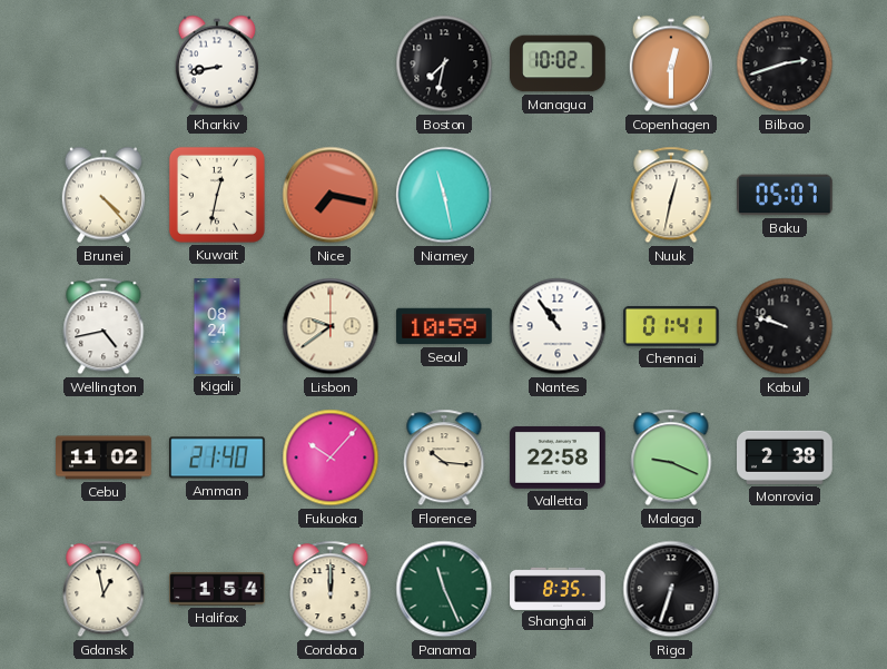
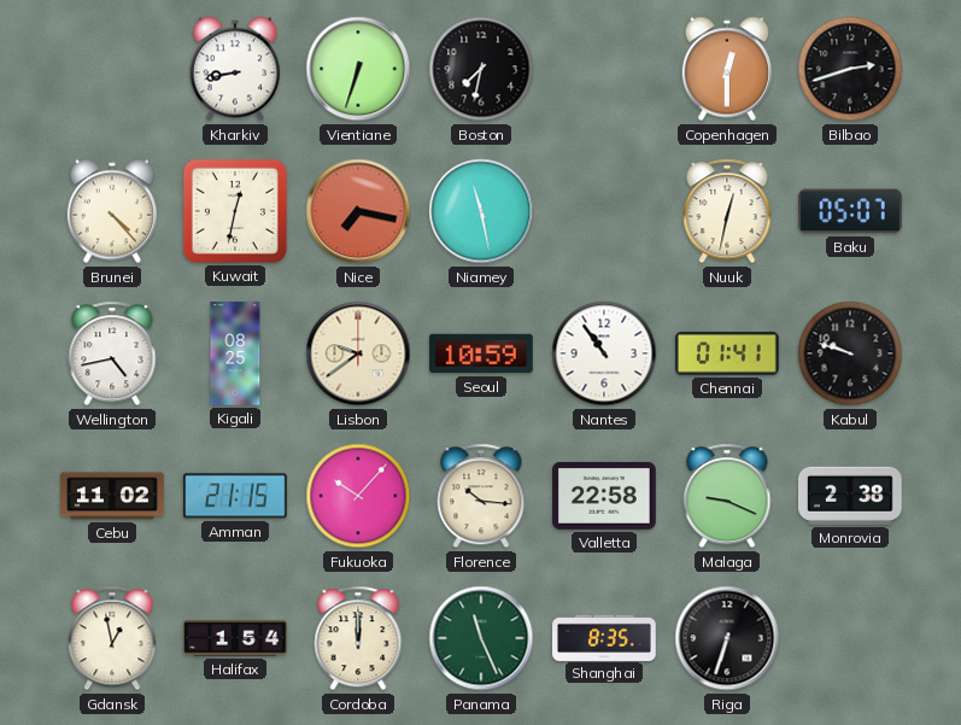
Vientiane: none -> 6:33
Managua: 10:02 -> none
Kigali: 08:24 -> 08:25
Amman: 21:40 -> 21:15
